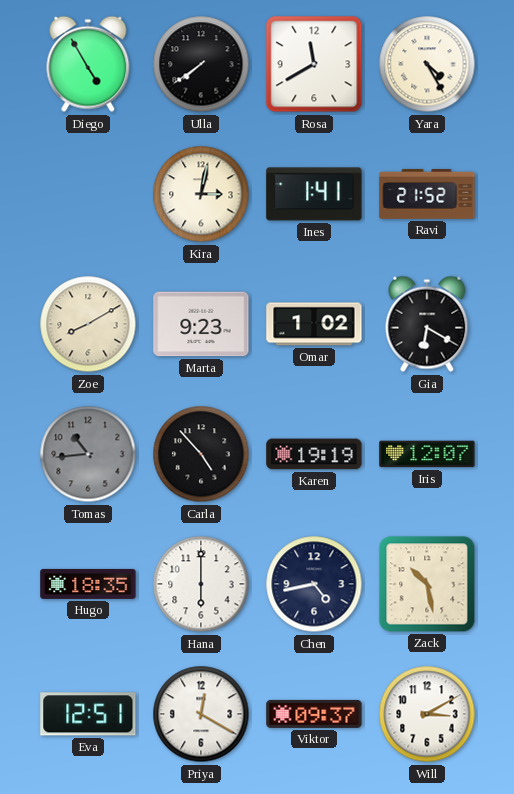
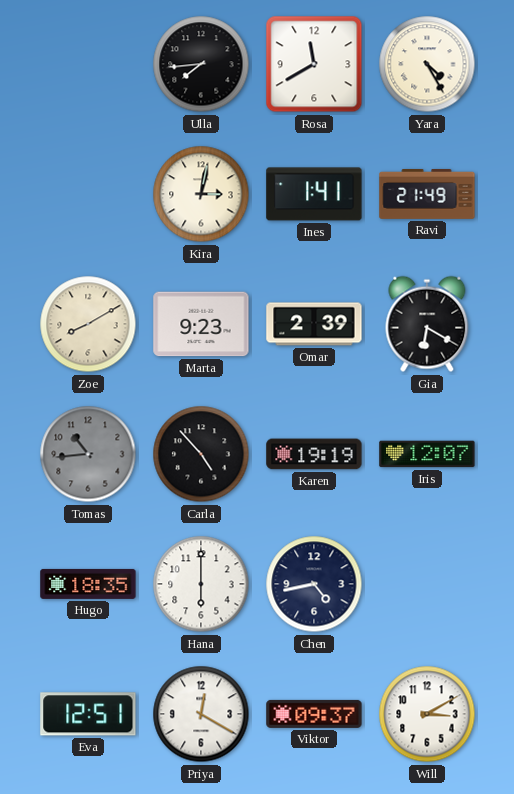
Diego: 4:55 -> none
Ulla: 7:39 -> 7:44
Ravi: 21:52 -> 21:49
Omar: 1:02 -> 2:39
Zack: 10:28 -> none
